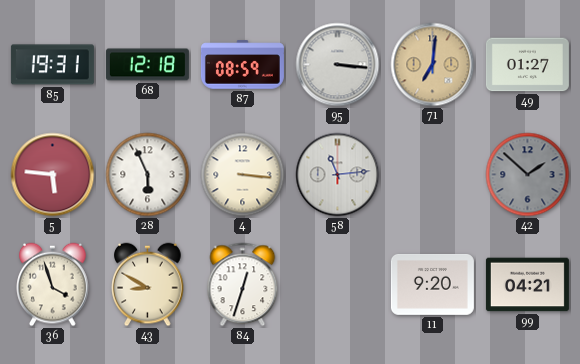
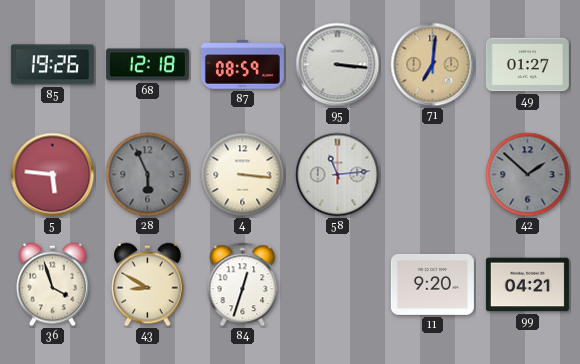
85: 19:31 -> 19:26
28 dial: white -> grey
